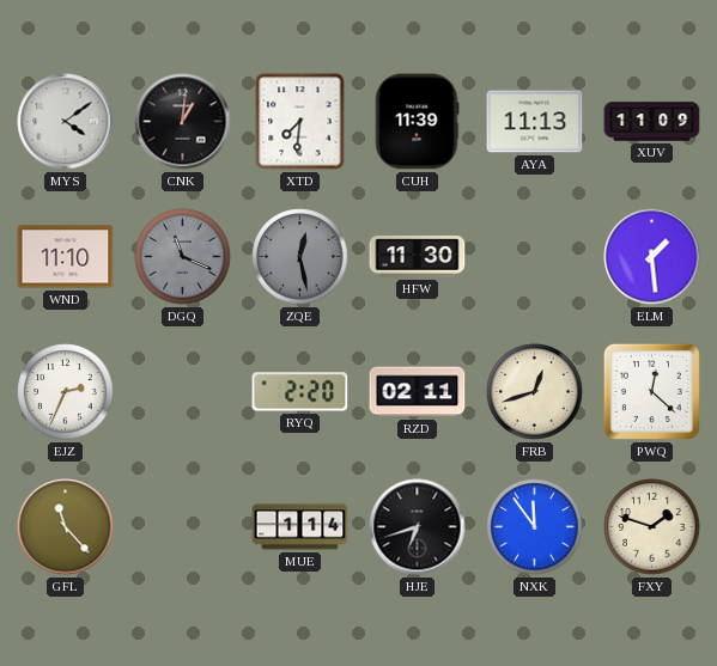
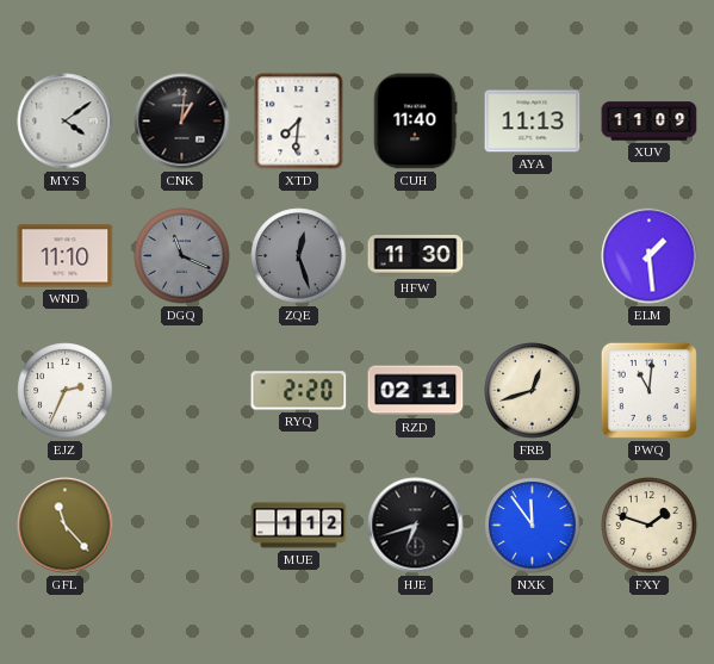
CUH: 11:39 -> 11:40
ZQE: 12:28 -> 12:27
PWQ: 12:22 -> 11:01
MUE: 1:14 -> 1:12
